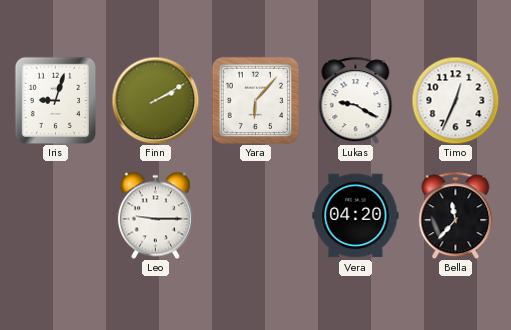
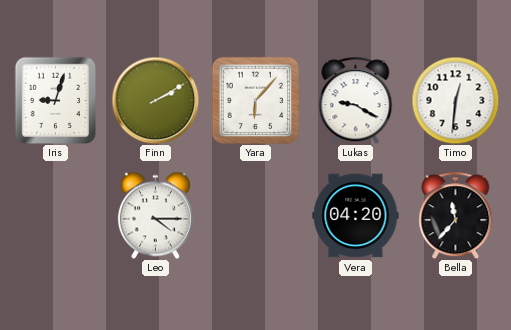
Timo: 12:34 -> 12:31
Leo: 9:15 -> 4:15
